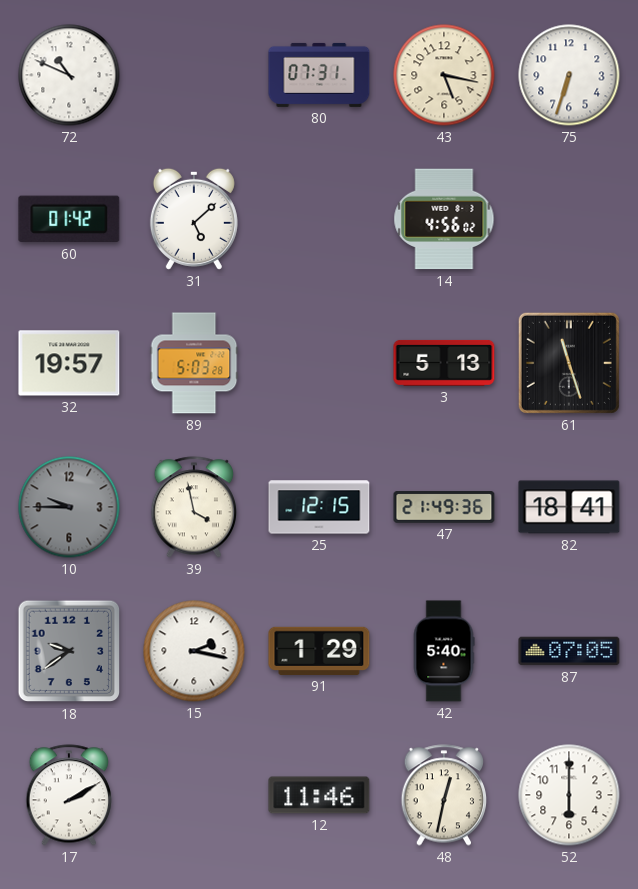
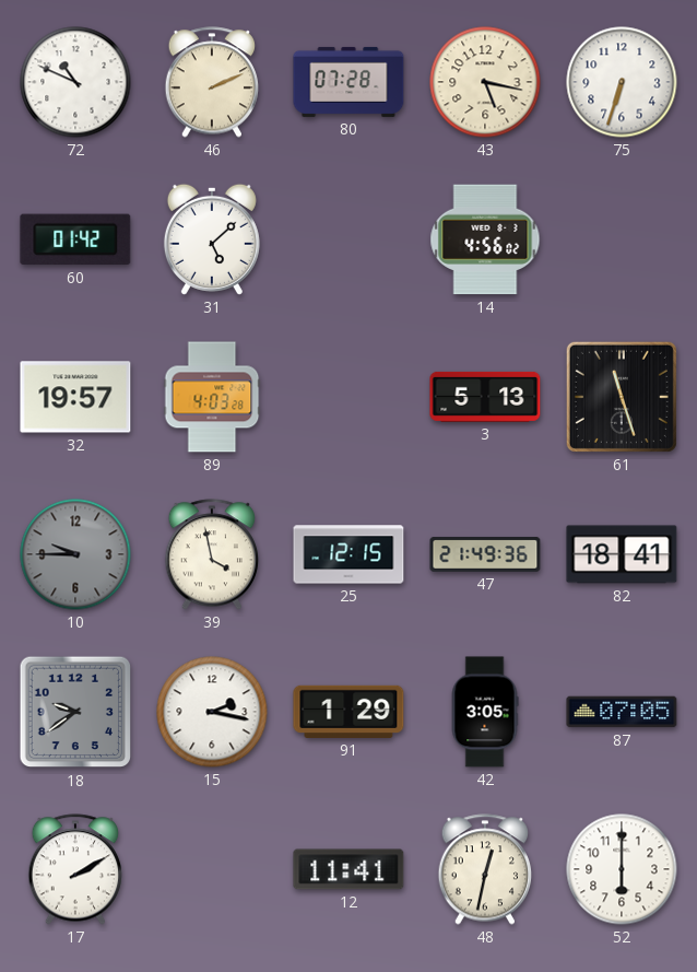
46: none -> 2:11
80: 07:31 -> 07:28
89: 5:03 -> 4:03
42: 5:40 -> 3:05
12: 11:46 -> 11:41
